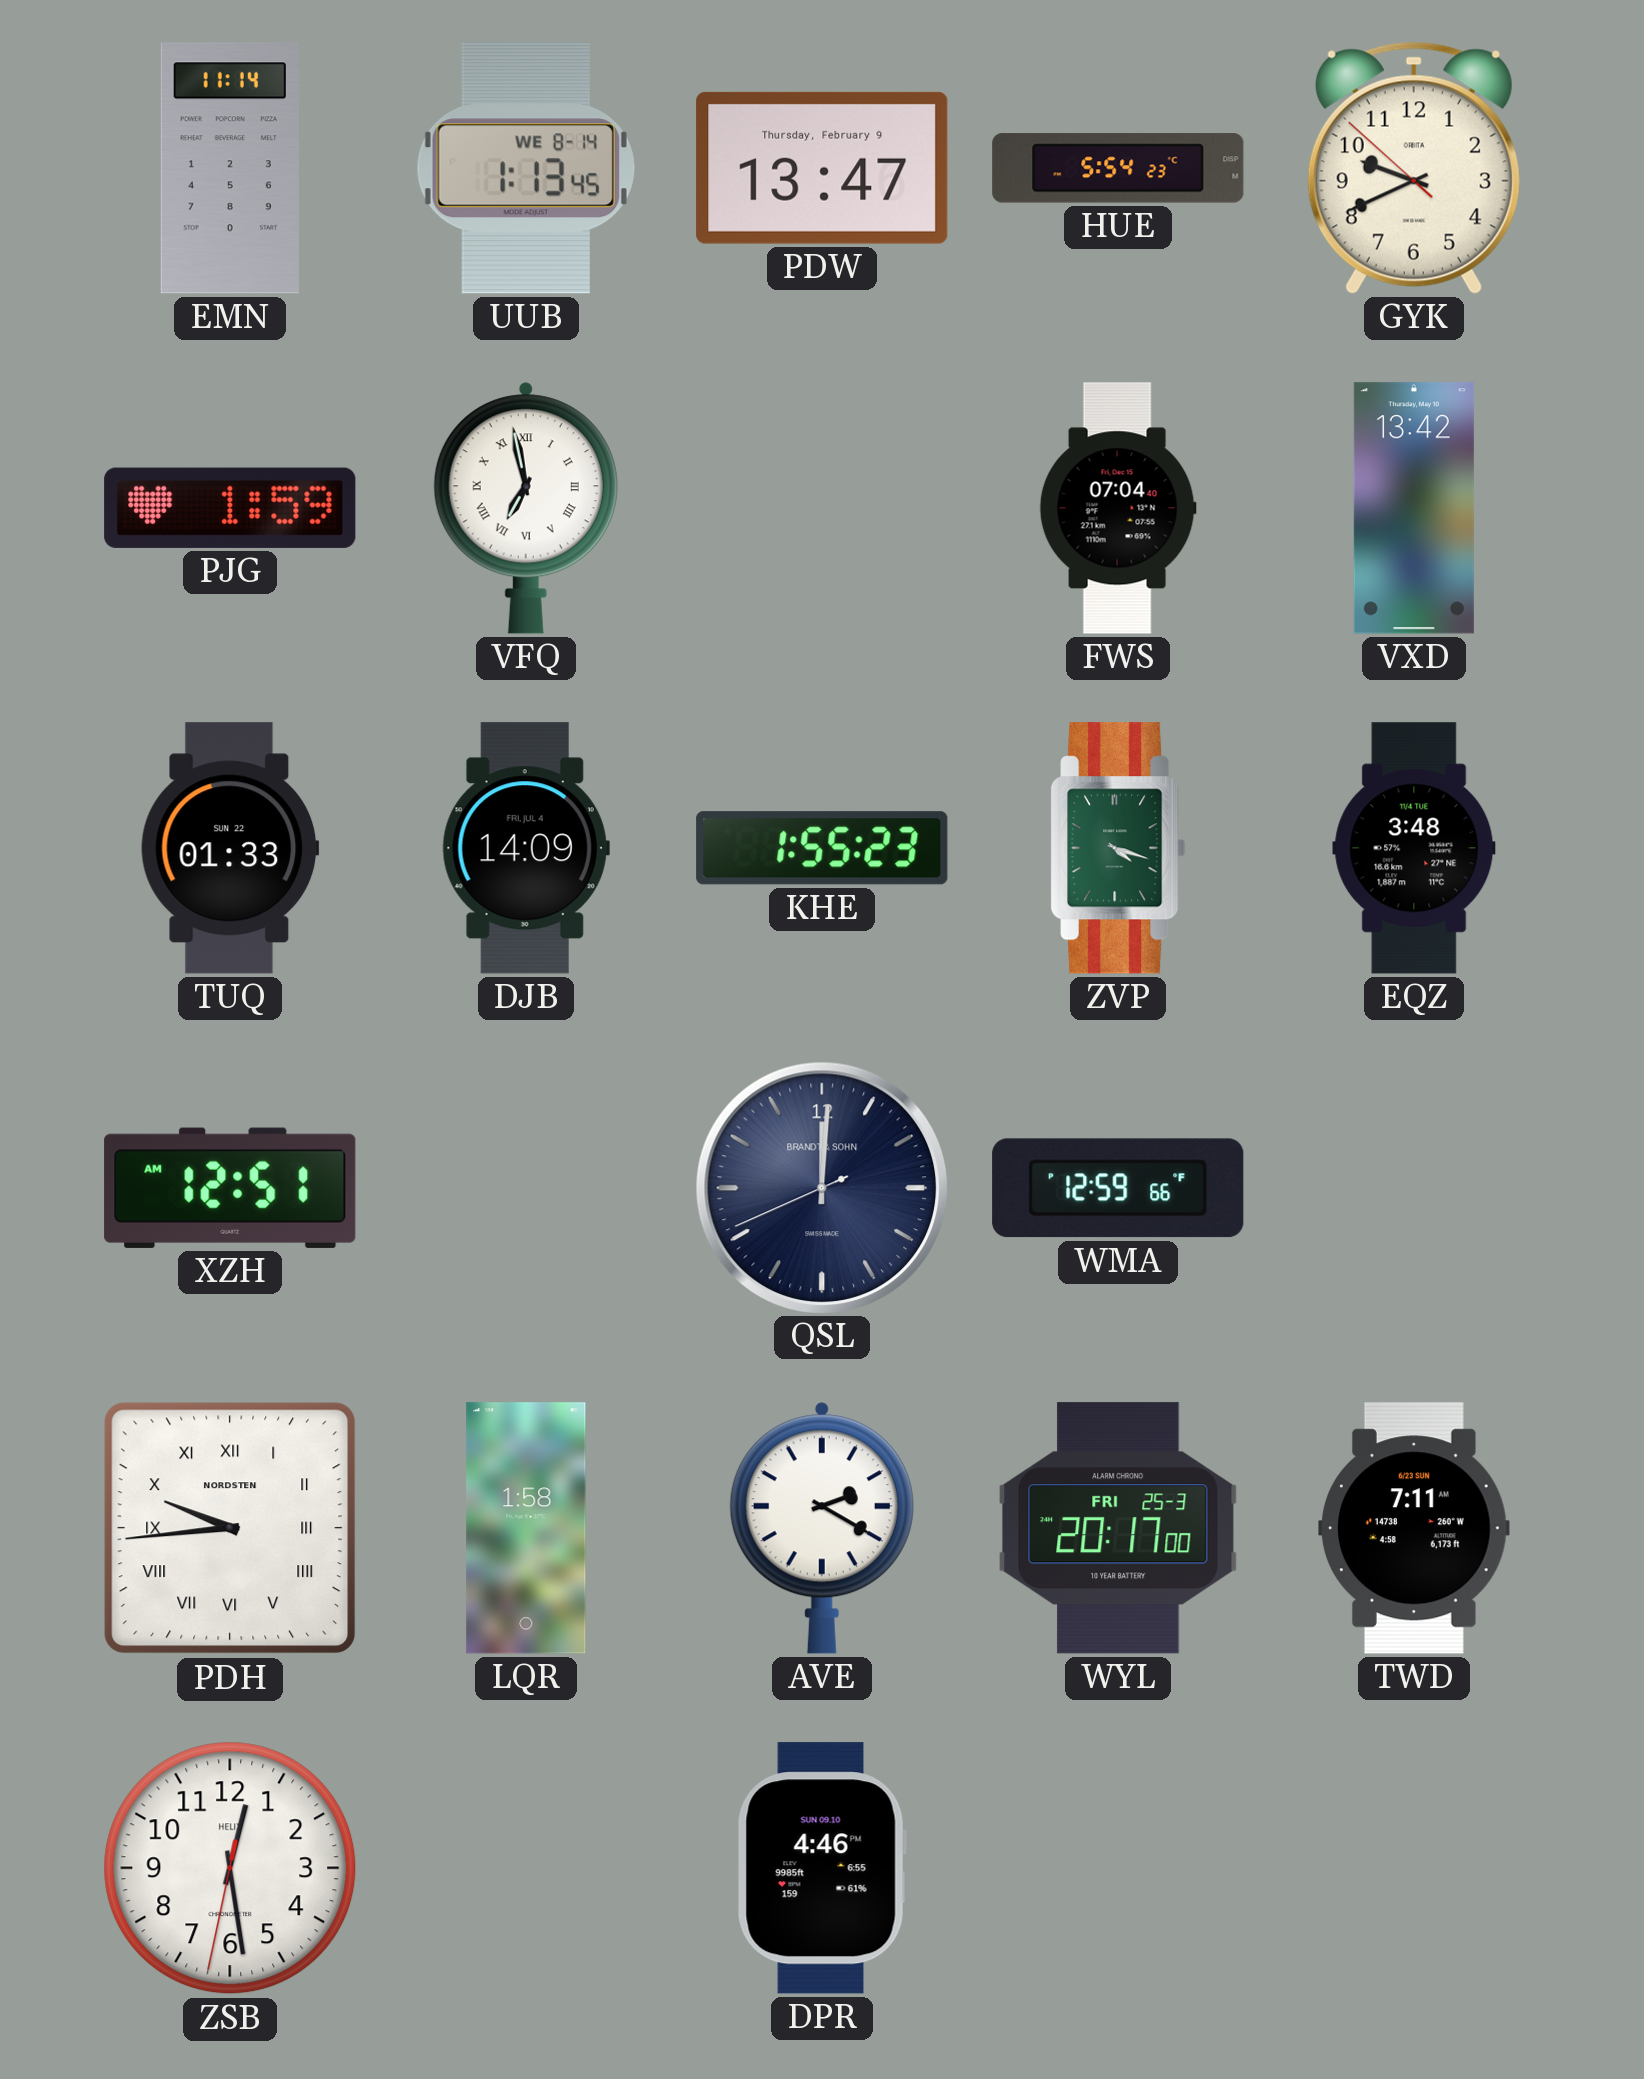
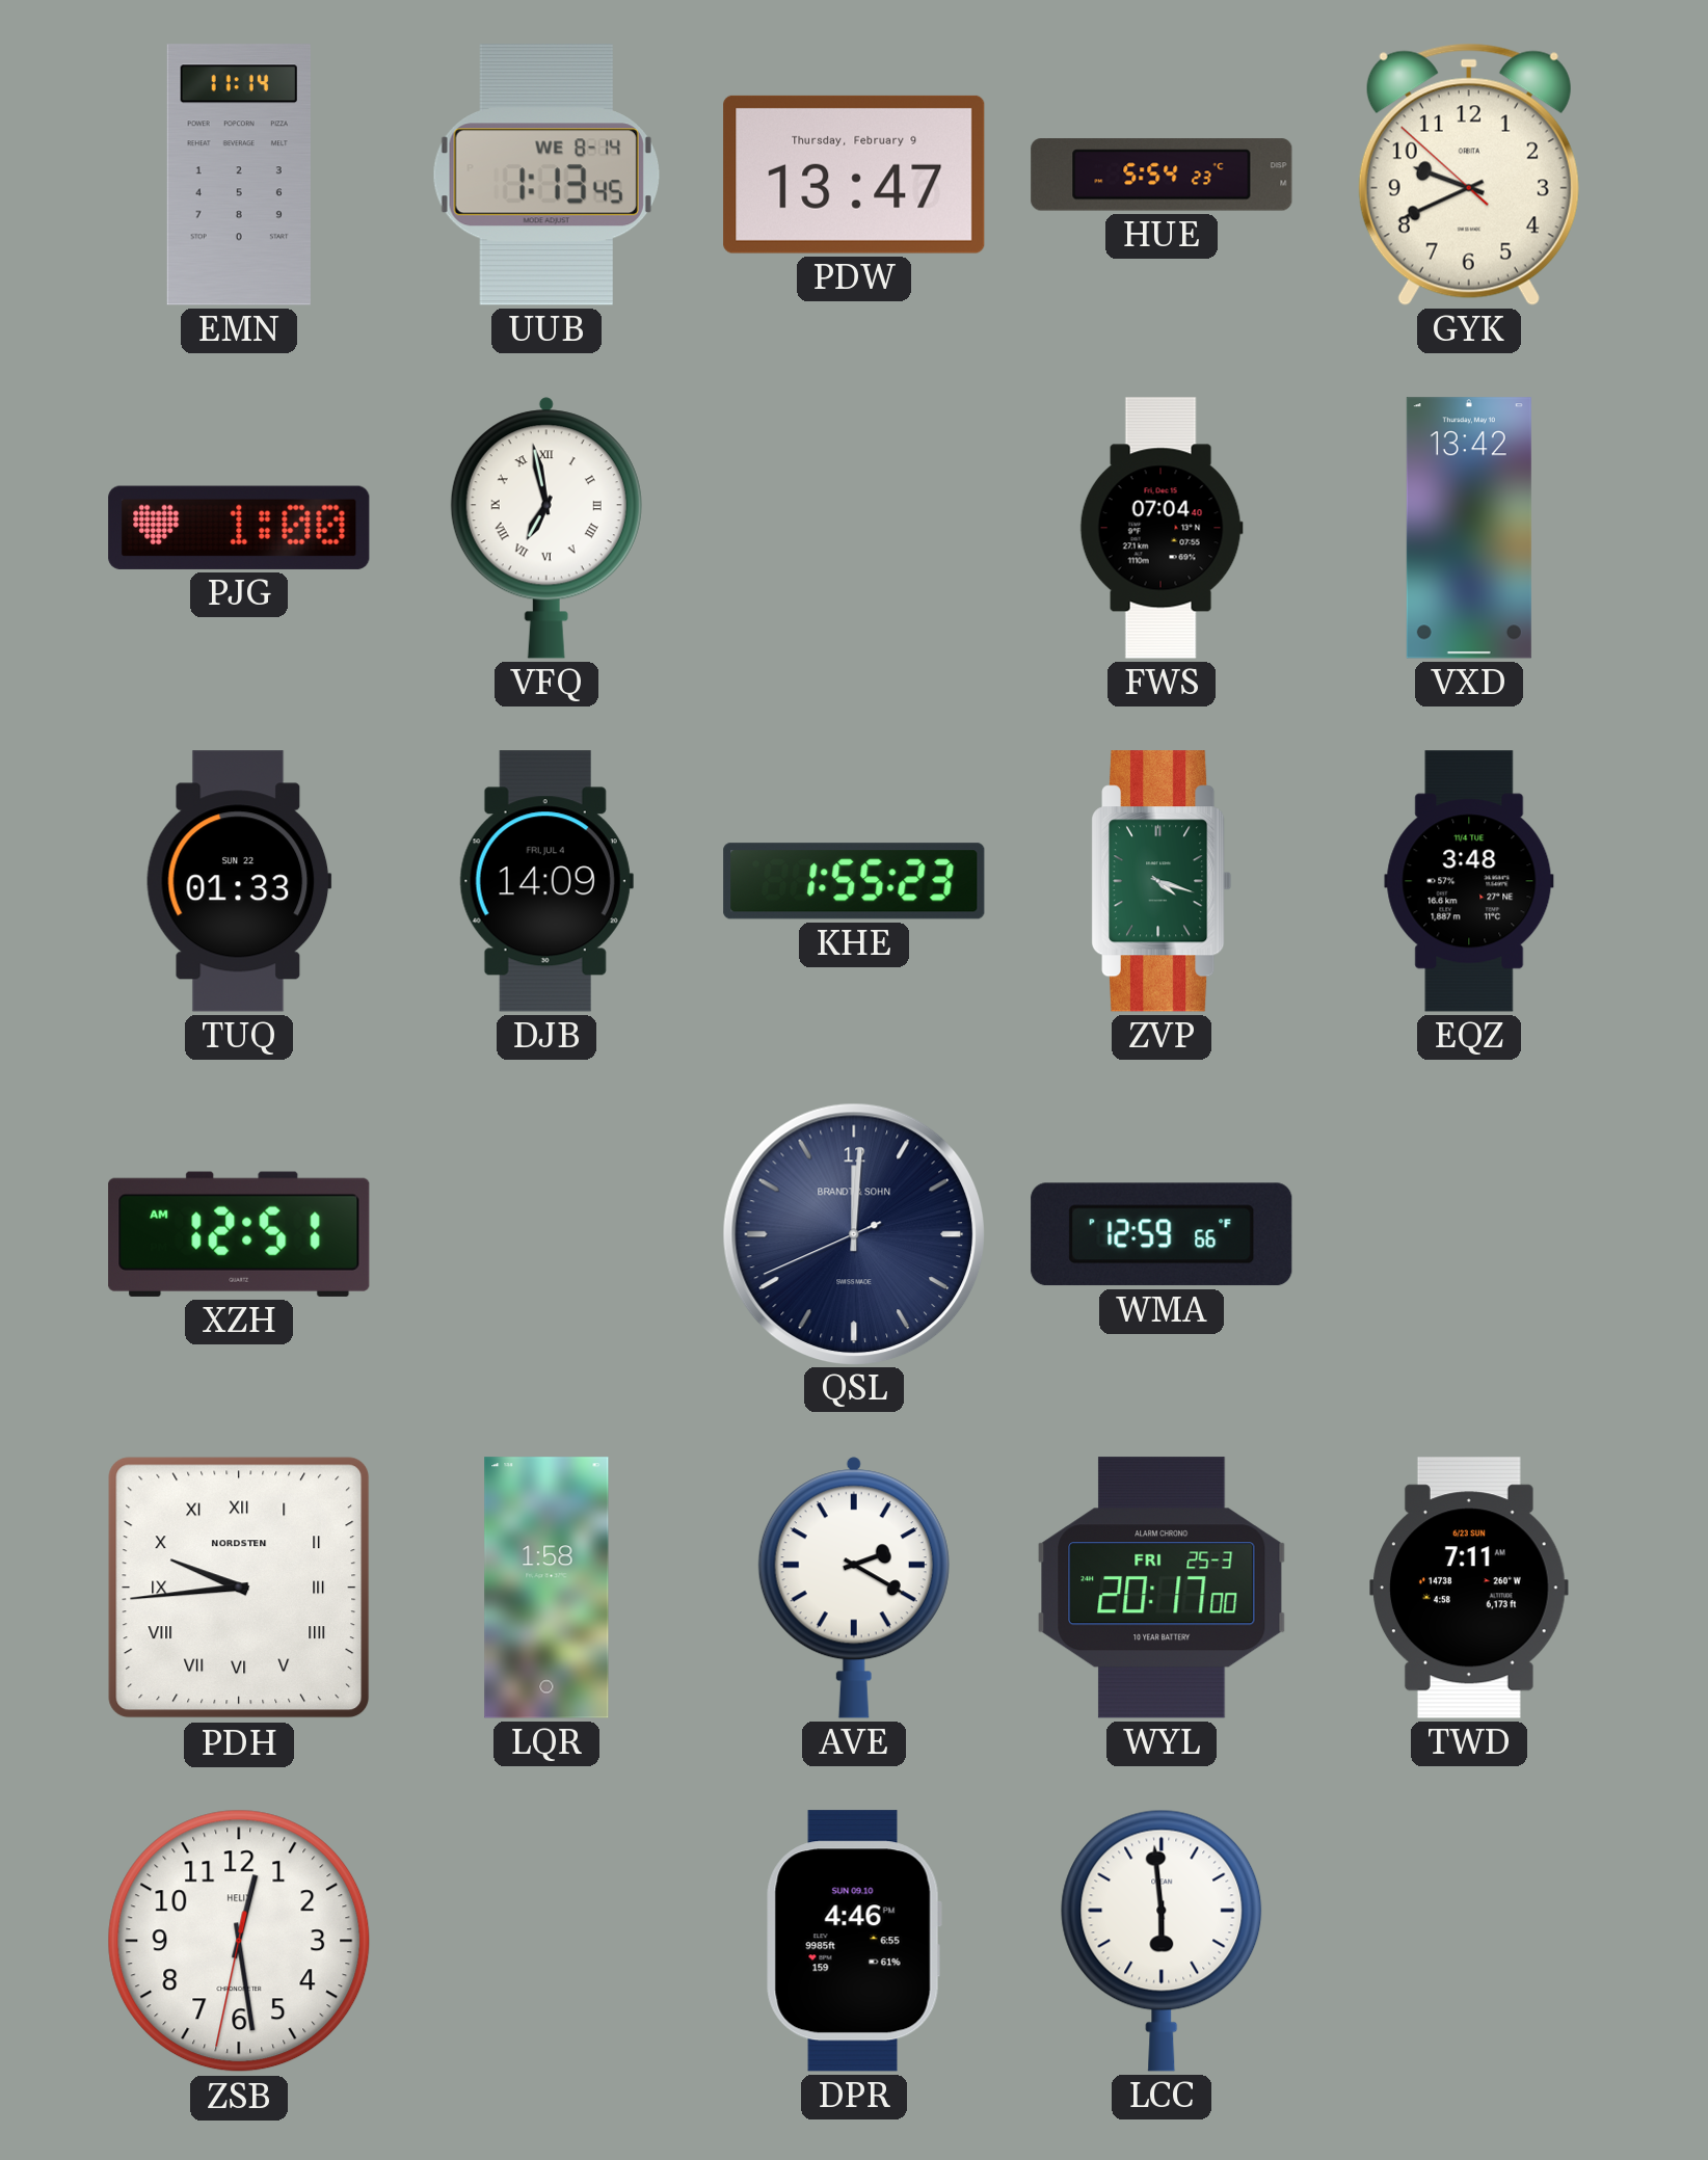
PJG: 1:59 -> 1:00
LCC: none -> 5:59
